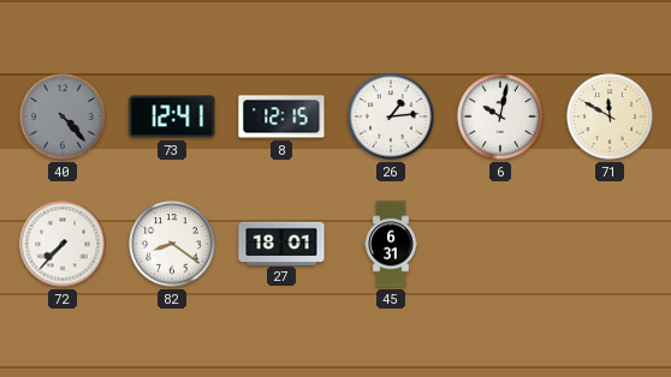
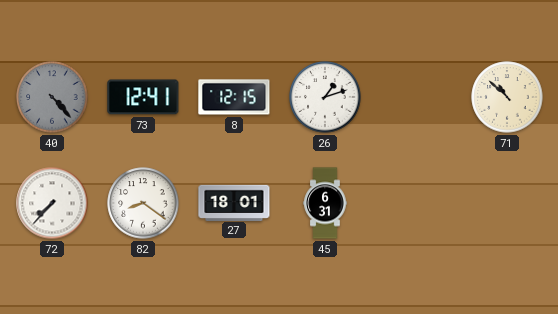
26: 1:14 -> 1:12
6: 10:02 -> none
71: 11:50 -> 10:52
